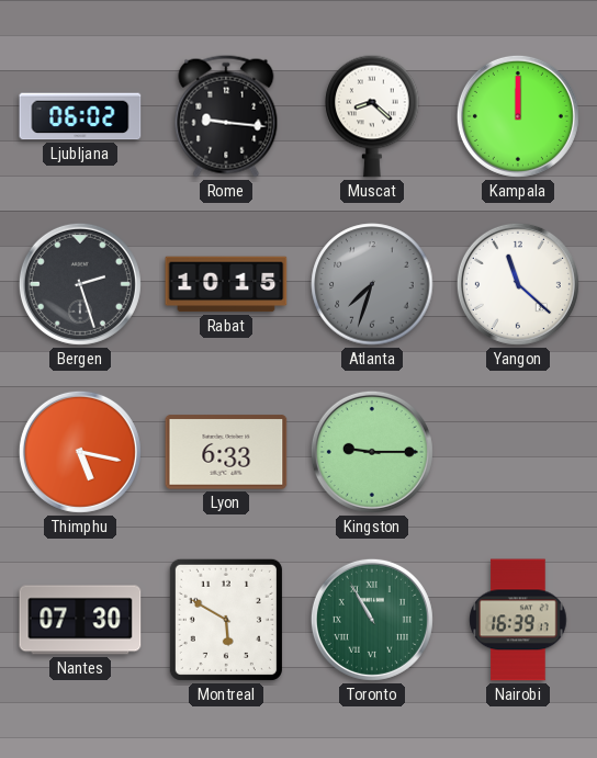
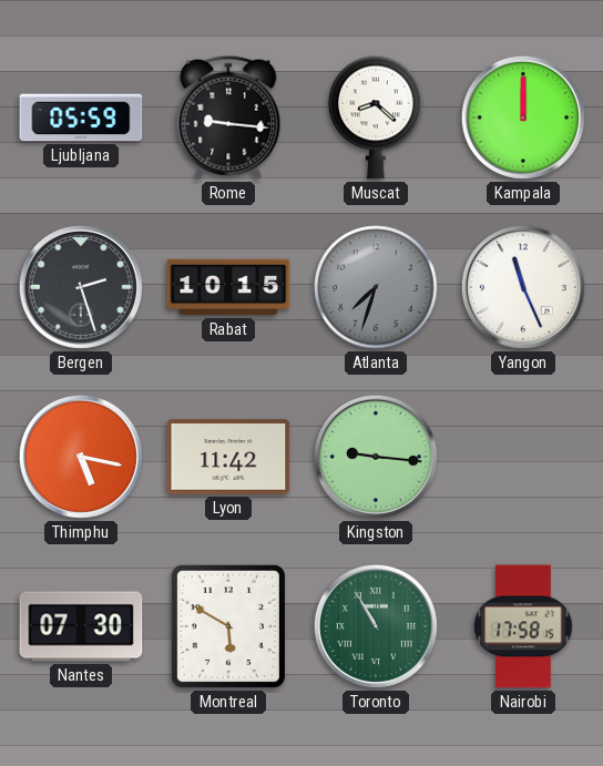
Ljubljana: 06:02 -> 05:59
Yangon: 11:22 -> 11:26
Lyon: 6:33 -> 11:42
Kingston: 9:15 -> 9:16
Nairobi: 16:39 -> 17:58
